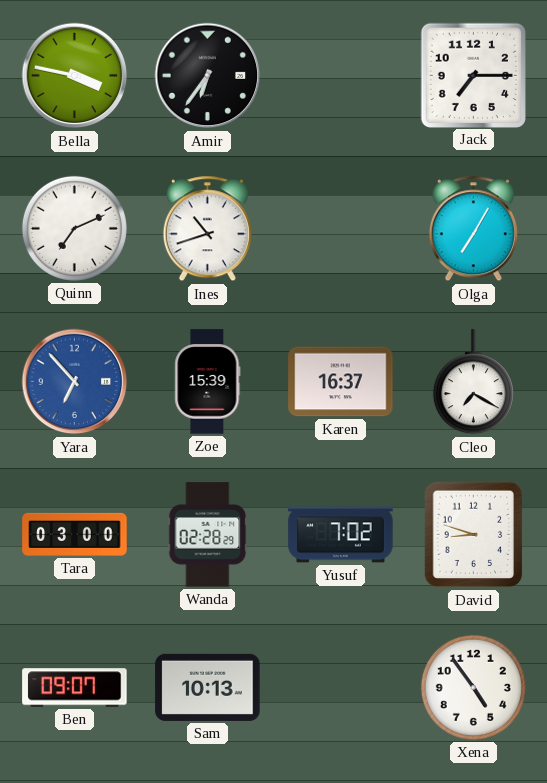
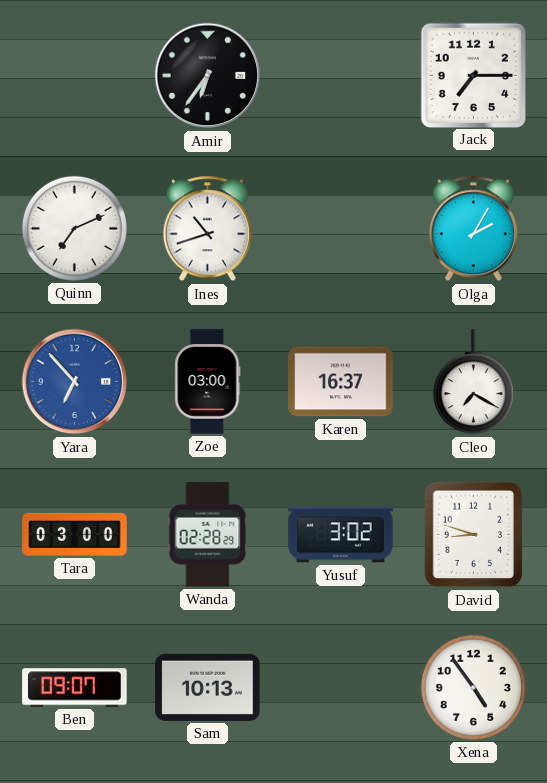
Bella: 3:47 -> none
Olga: 7:05 -> 2:05
Zoe: 15:39 -> 03:00
Yusuf: 7:02 -> 3:02
